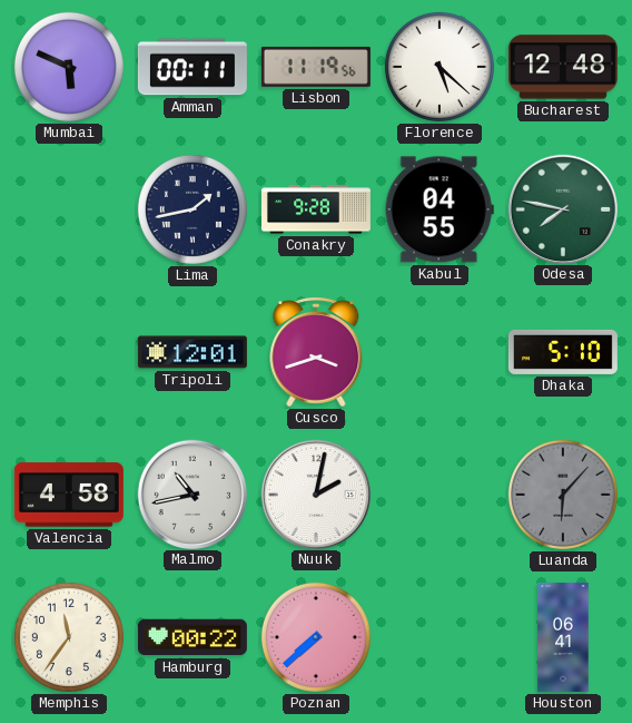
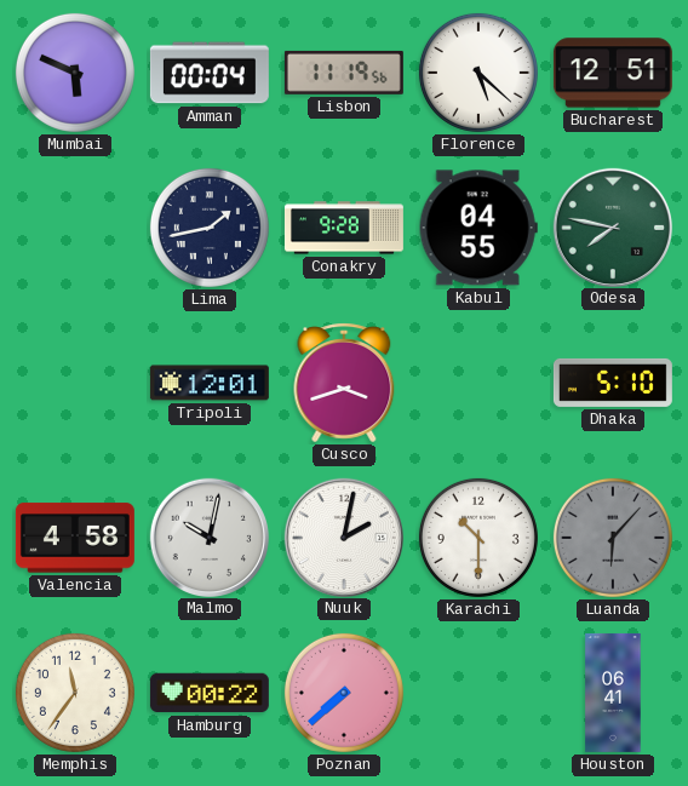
Amman: 00:11 -> 00:04
Bucharest: 12:48 -> 12:51
Malmo: 10:43 -> 10:02
Karachi: none -> 10:30
